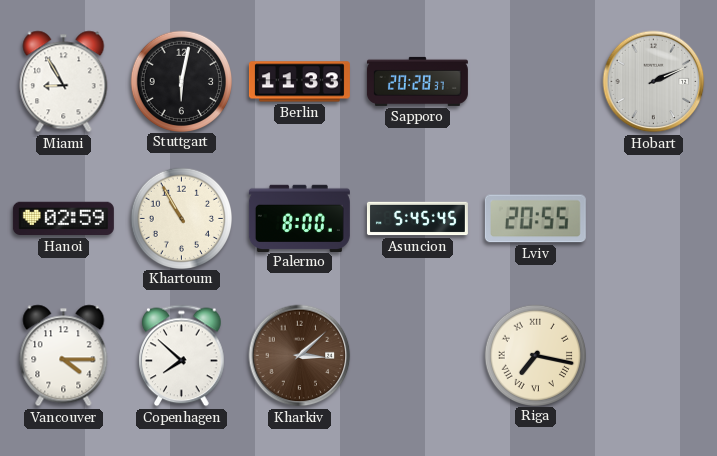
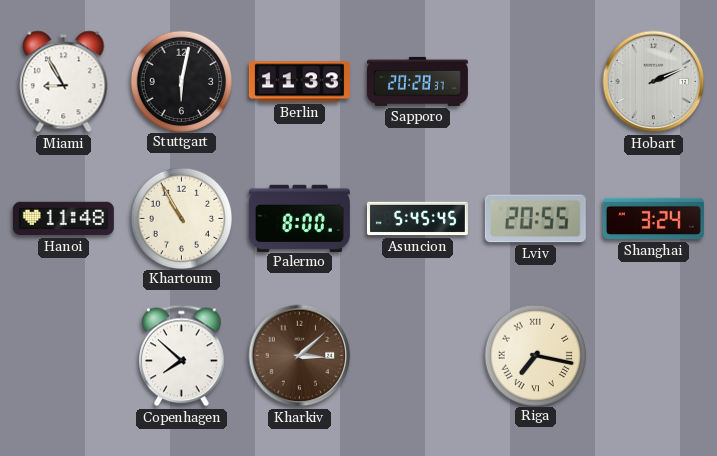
Hanoi: 02:59 -> 11:48
Shanghai: none -> 3:24
Vancouver: 4:15 -> none
